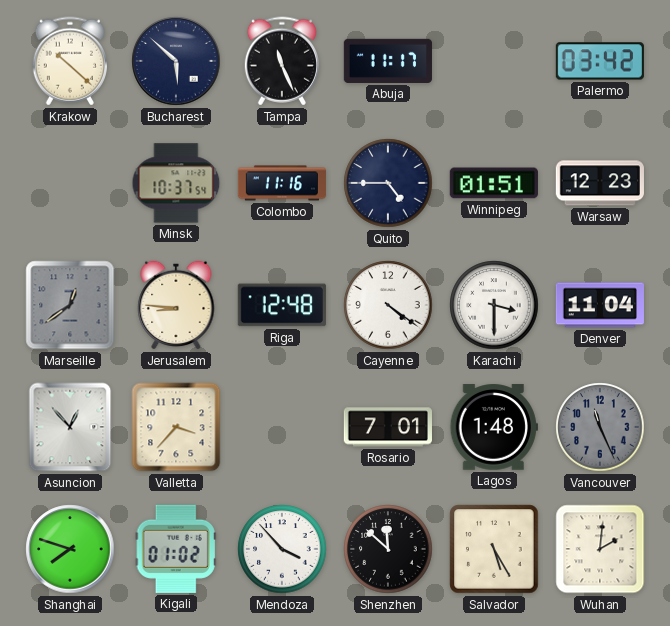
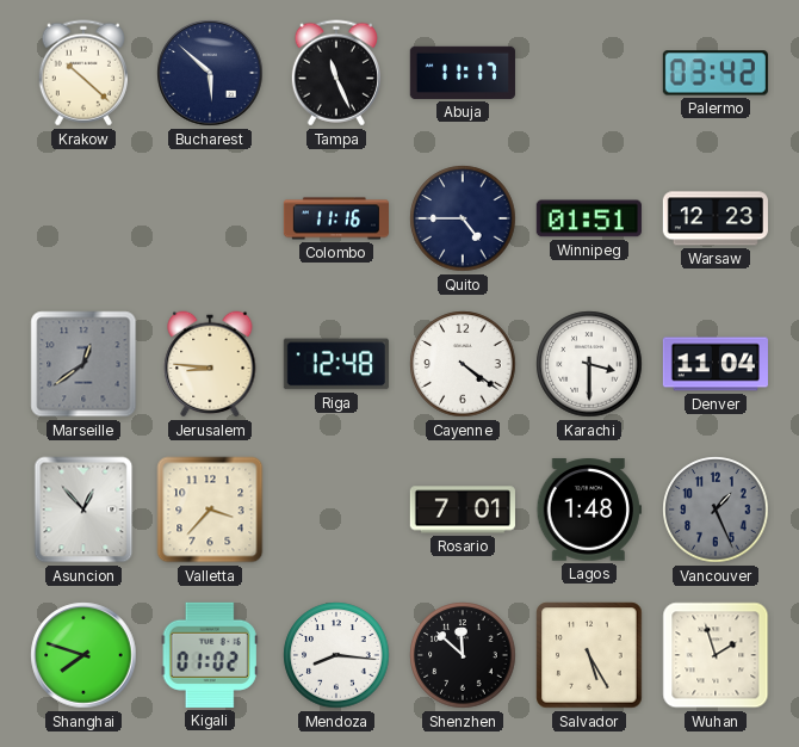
Minsk: 10:37 -> none
Vancouver: 11:26 -> 1:26
Mendoza: 3:53 -> 8:16
Wuhan: 2:01 -> 1:57
